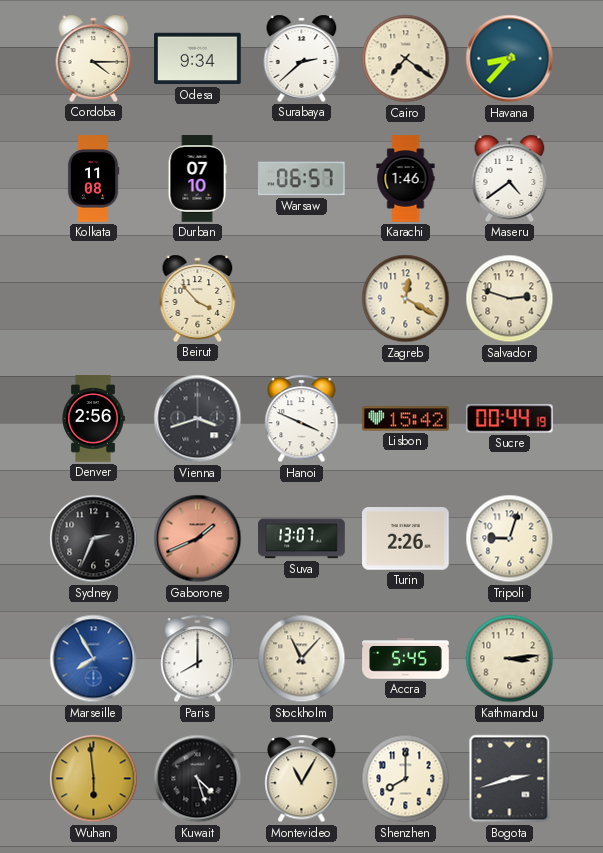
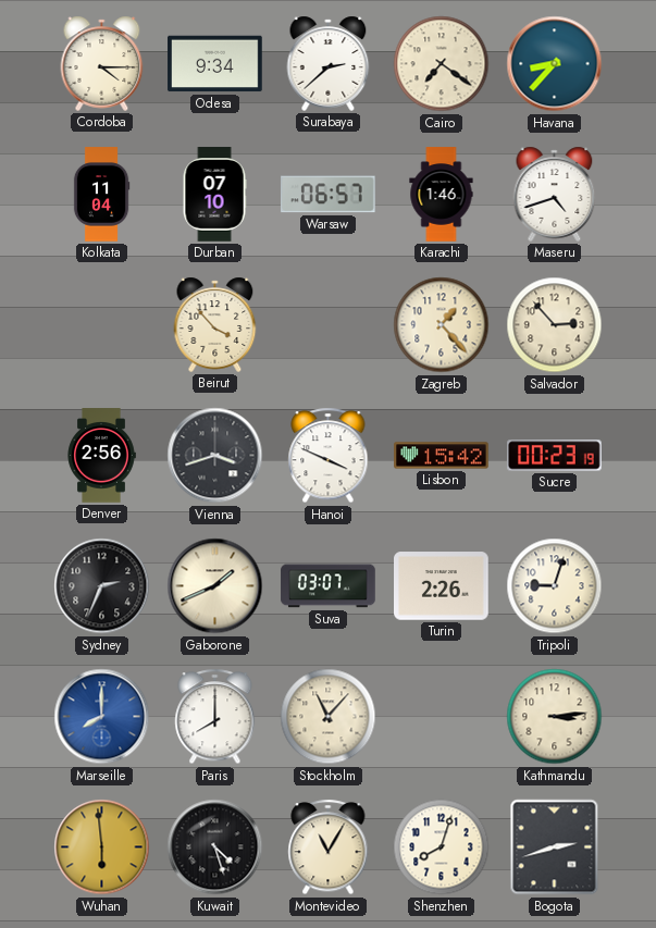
Kolkata: 11:08 -> 11:04
Maseru: 4:39 -> 4:42
Zagreb: 12:20 -> 1:23
Salvador: 2:48 -> 2:53
Sucre: 00:44 -> 00:23
Gaborone dial: salmon -> cream
Suva: 13:07 -> 03:07
Marseille: 7:55 -> 8:00
Accra: 5:45 -> none
Shenzhen: 8:00 -> 8:03
